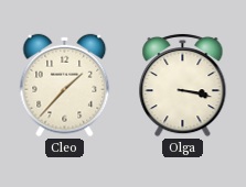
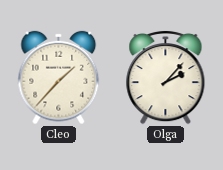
Olga: 3:17 -> 2:07
